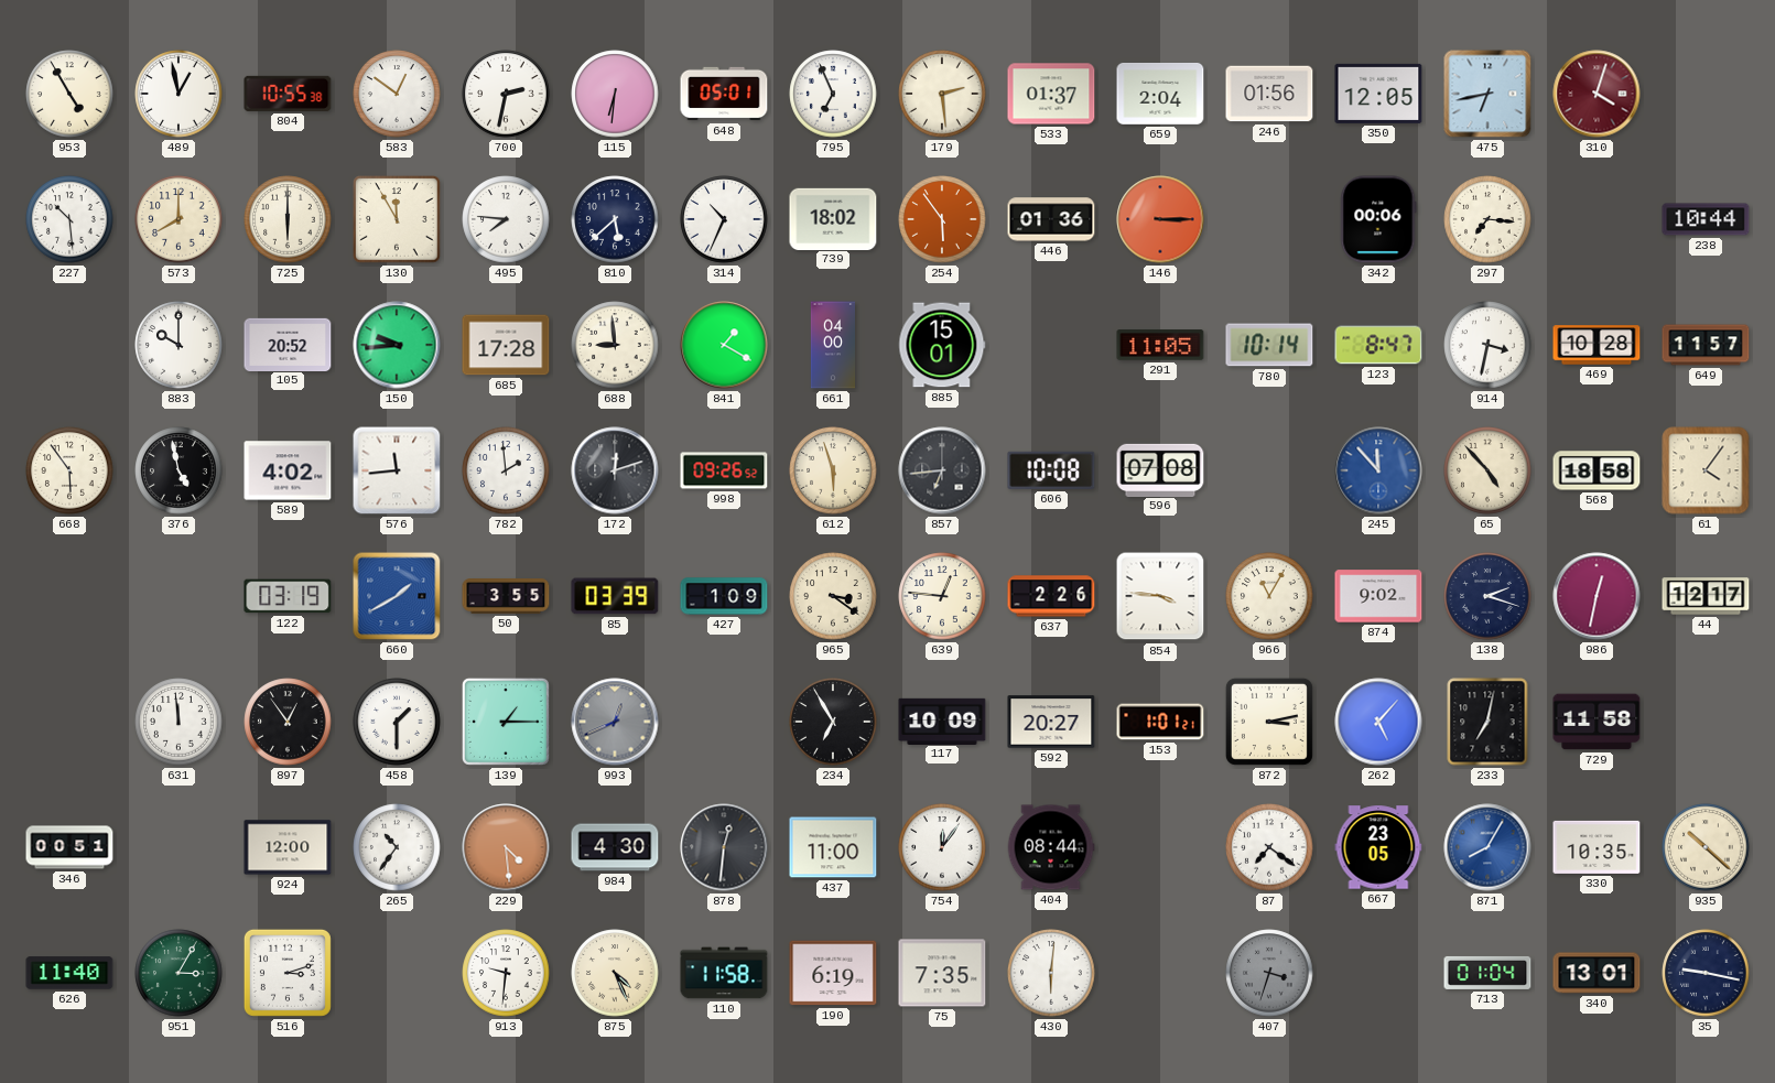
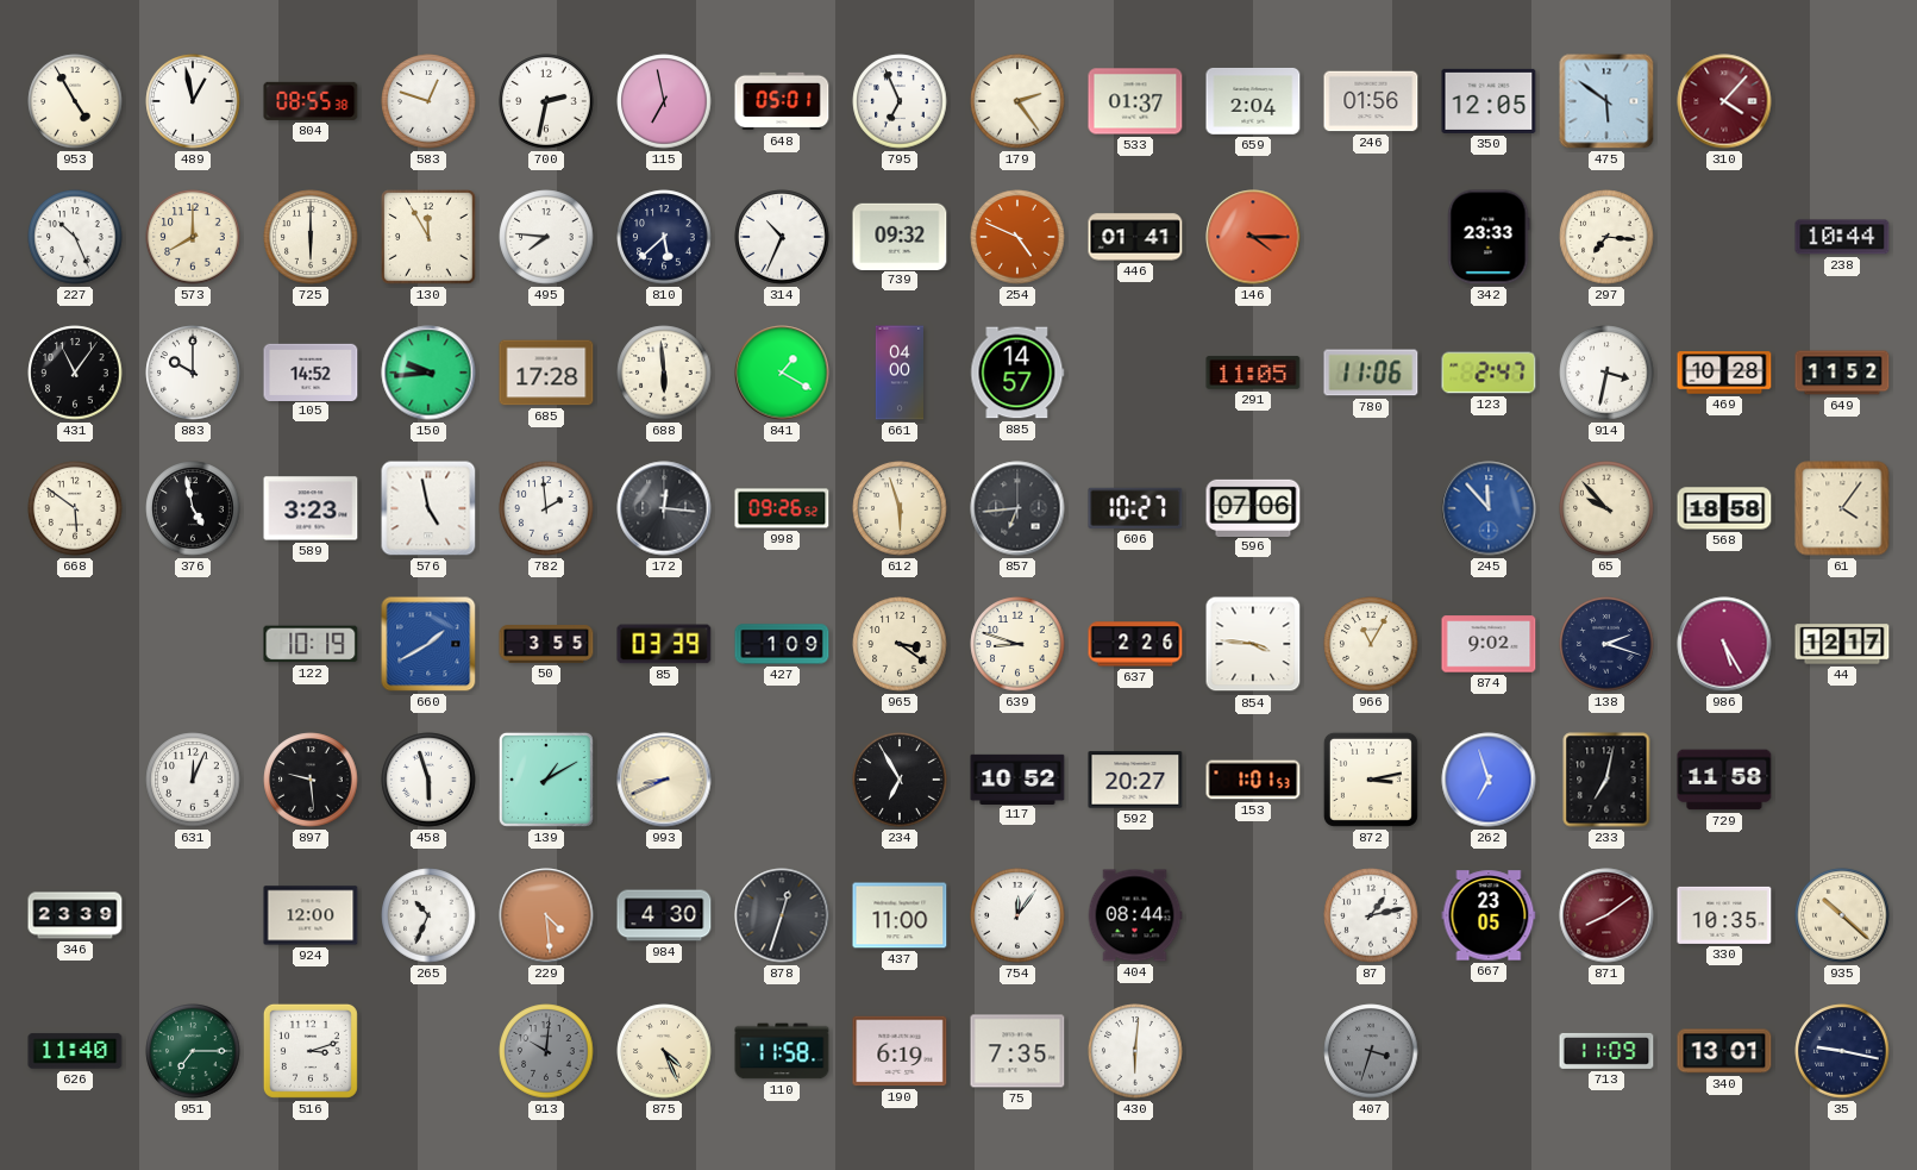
804: 10:55 -> 08:55
583: 12:51 -> 12:48
115: 6:31 -> 6:58
179: 2:29 -> 2:24
475: 6:43 -> 5:51
310: 4:03 -> 4:07
227: 10:29 -> 10:26
739: 18:02 -> 09:32
254: 5:54 -> 4:49
446: 01:36 -> 01:41
146: 3:15 -> 4:15
342: 00:06 -> 23:33
431: none -> 11:06
105: 20:52 -> 14:52
688: 8:59 -> 5:59
885: 15:01 -> 14:57
780: 10:14 -> 11:06
123: 8:47 -> 2:47
649: 11:57 -> 11:52
668: 5:54 -> 5:51
589: 4:02 -> 3:23
576: 11:44 -> 4:58
172: 12:12 -> 12:16
606: 10:08 -> 10:27
596: 07:08 -> 07:06
65: 4:53 -> 9:53
122: 03:19 -> 10:19
639: 12:46 -> 8:48
986: 12:32 -> 5:25
631: 11:59 -> 12:04
897: 12:54 -> 9:29
458: 1:30 -> 5:57
139: 1:15 -> 1:10
993: 12:41 -> 8:41
993 dial: grey -> cream
117: 10:09 -> 10:52
153: 1:01:21 -> 1:01:53
262: 5:07 -> 6:57
346: 00:51 -> 23:39
265: 10:36 -> 10:34
878: 12:31 -> 12:33
87: 7:21 -> 1:13
871: 8:05 -> 8:09
871 dial: blue -> burgundy
951: 3:05 -> 7:15
913: 9:31 -> 10:01
913 dial: white -> grey
713: 01:04 -> 11:09
